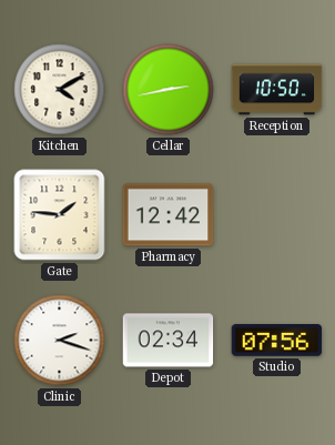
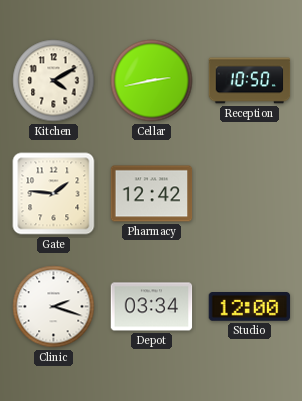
Depot: 02:34 -> 03:34
Studio: 07:56 -> 12:00
